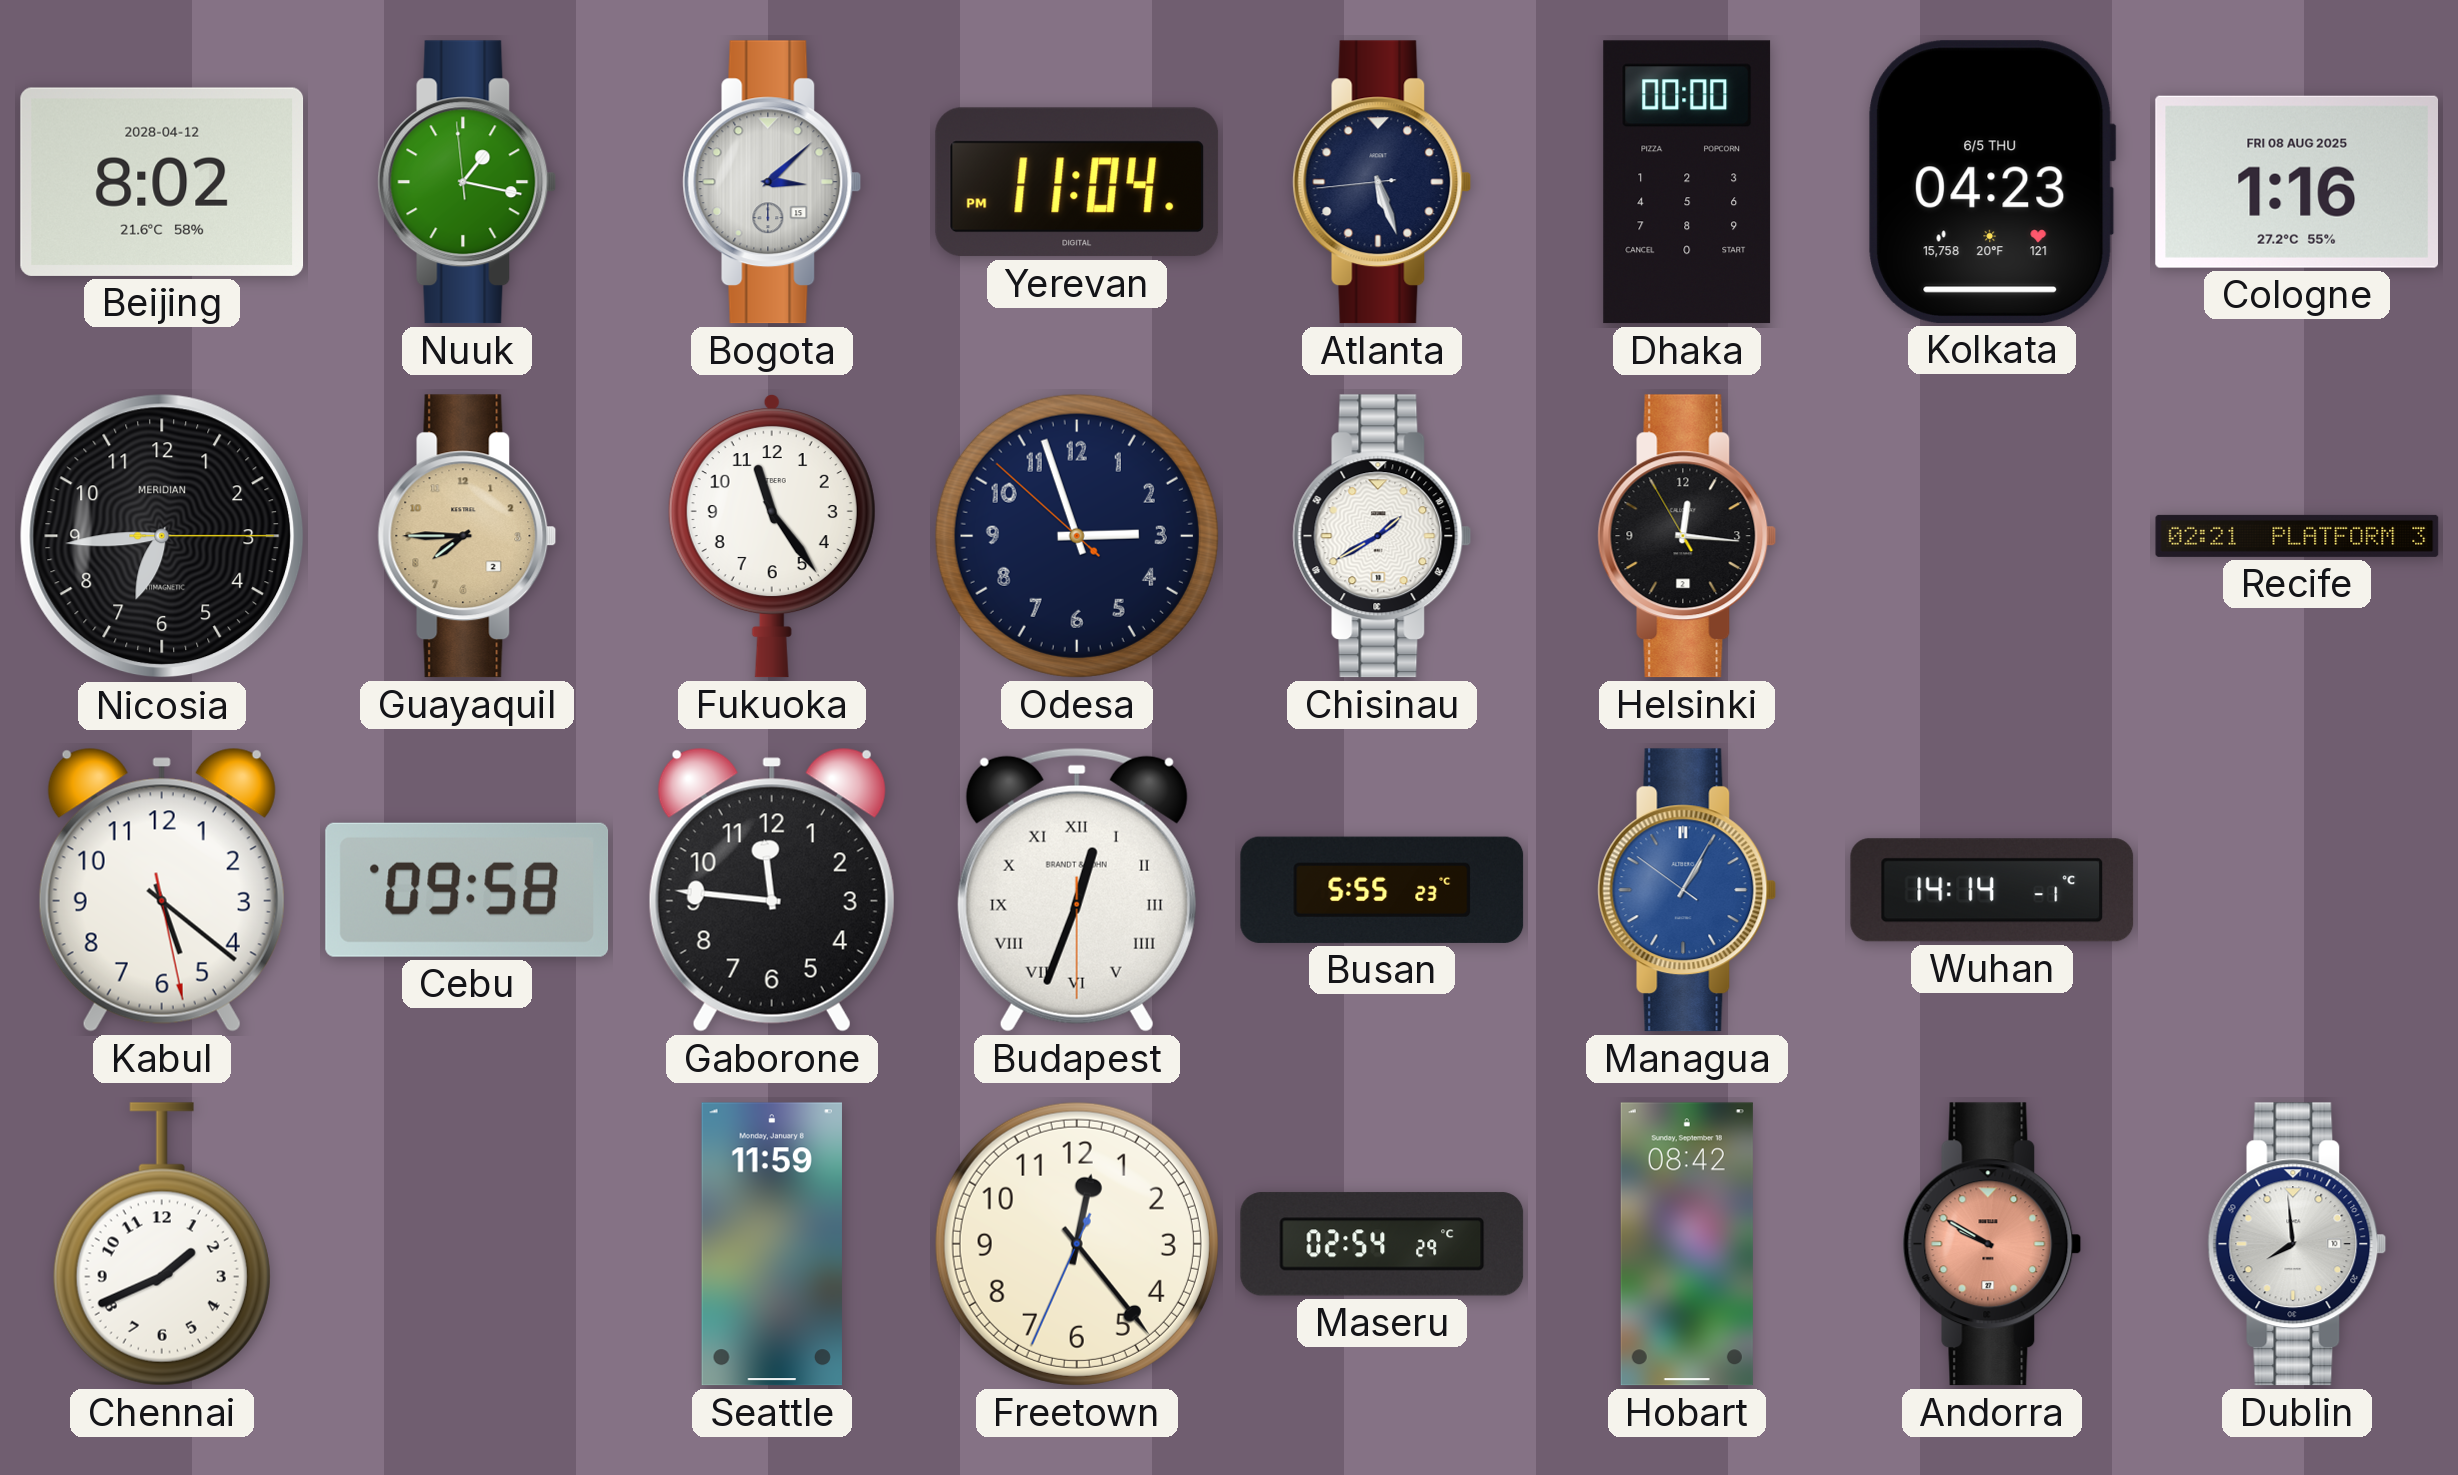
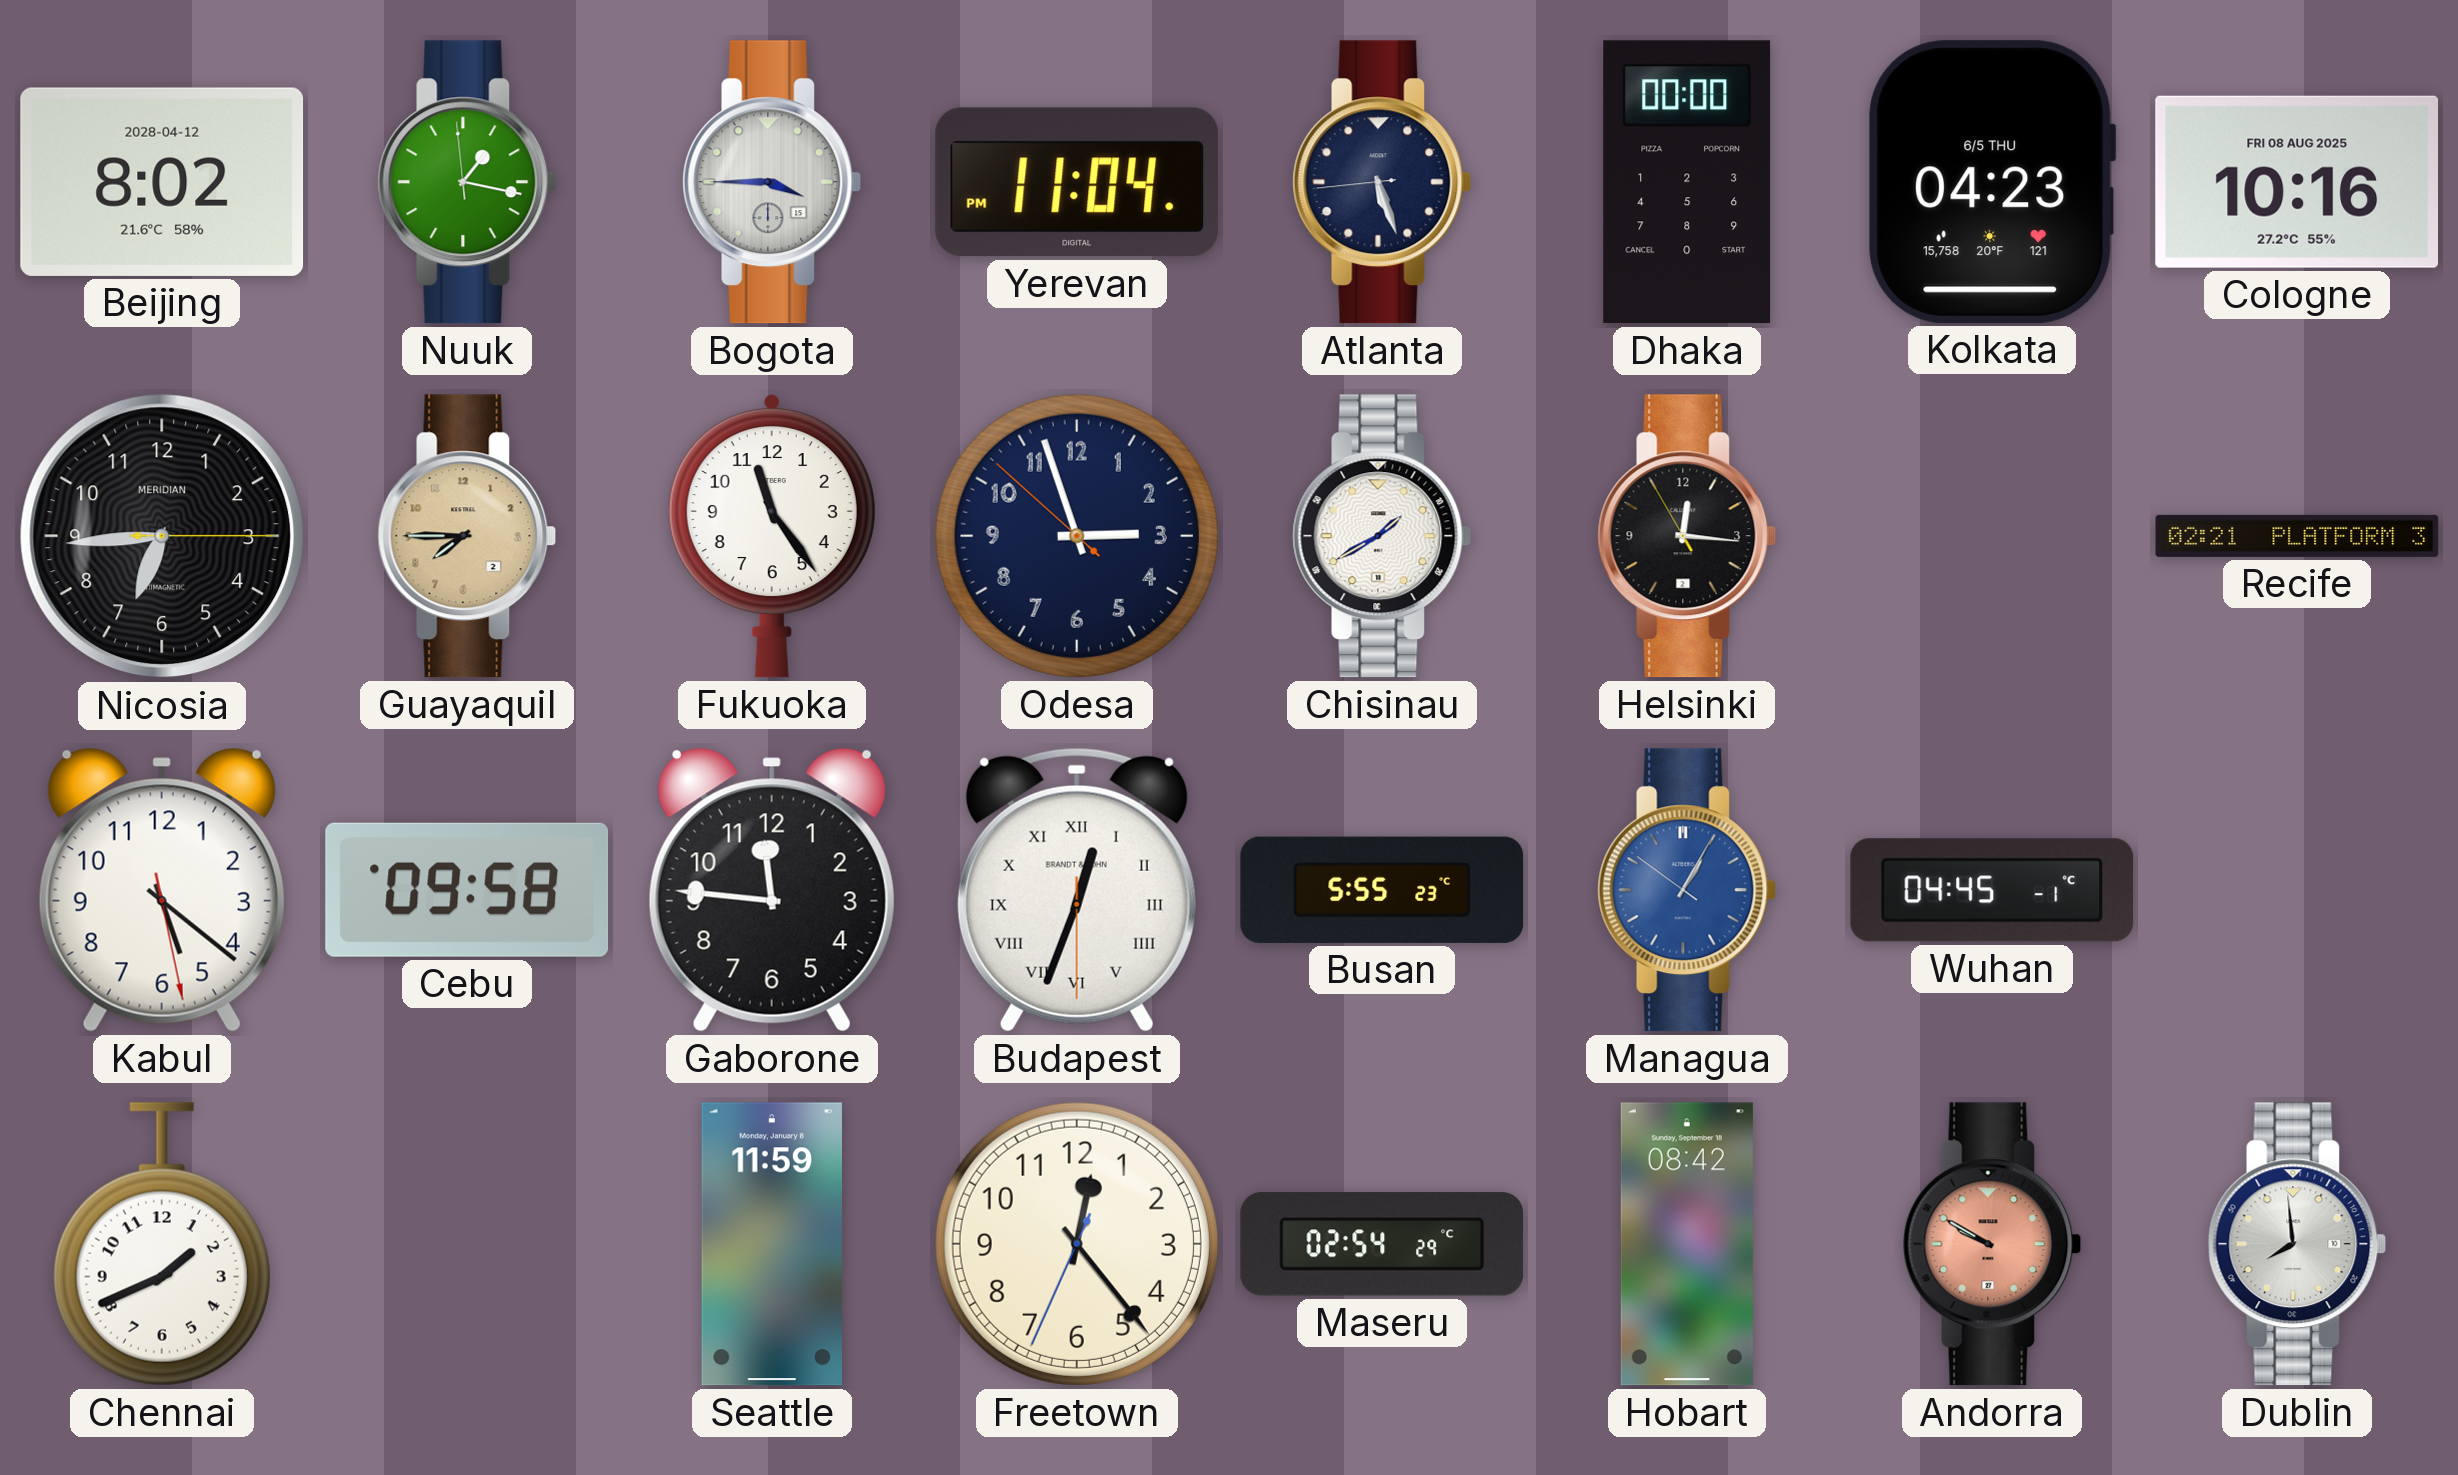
Bogota: 3:08 -> 3:45
Cologne: 1:16 -> 10:16
Wuhan: 14:14 -> 04:45
